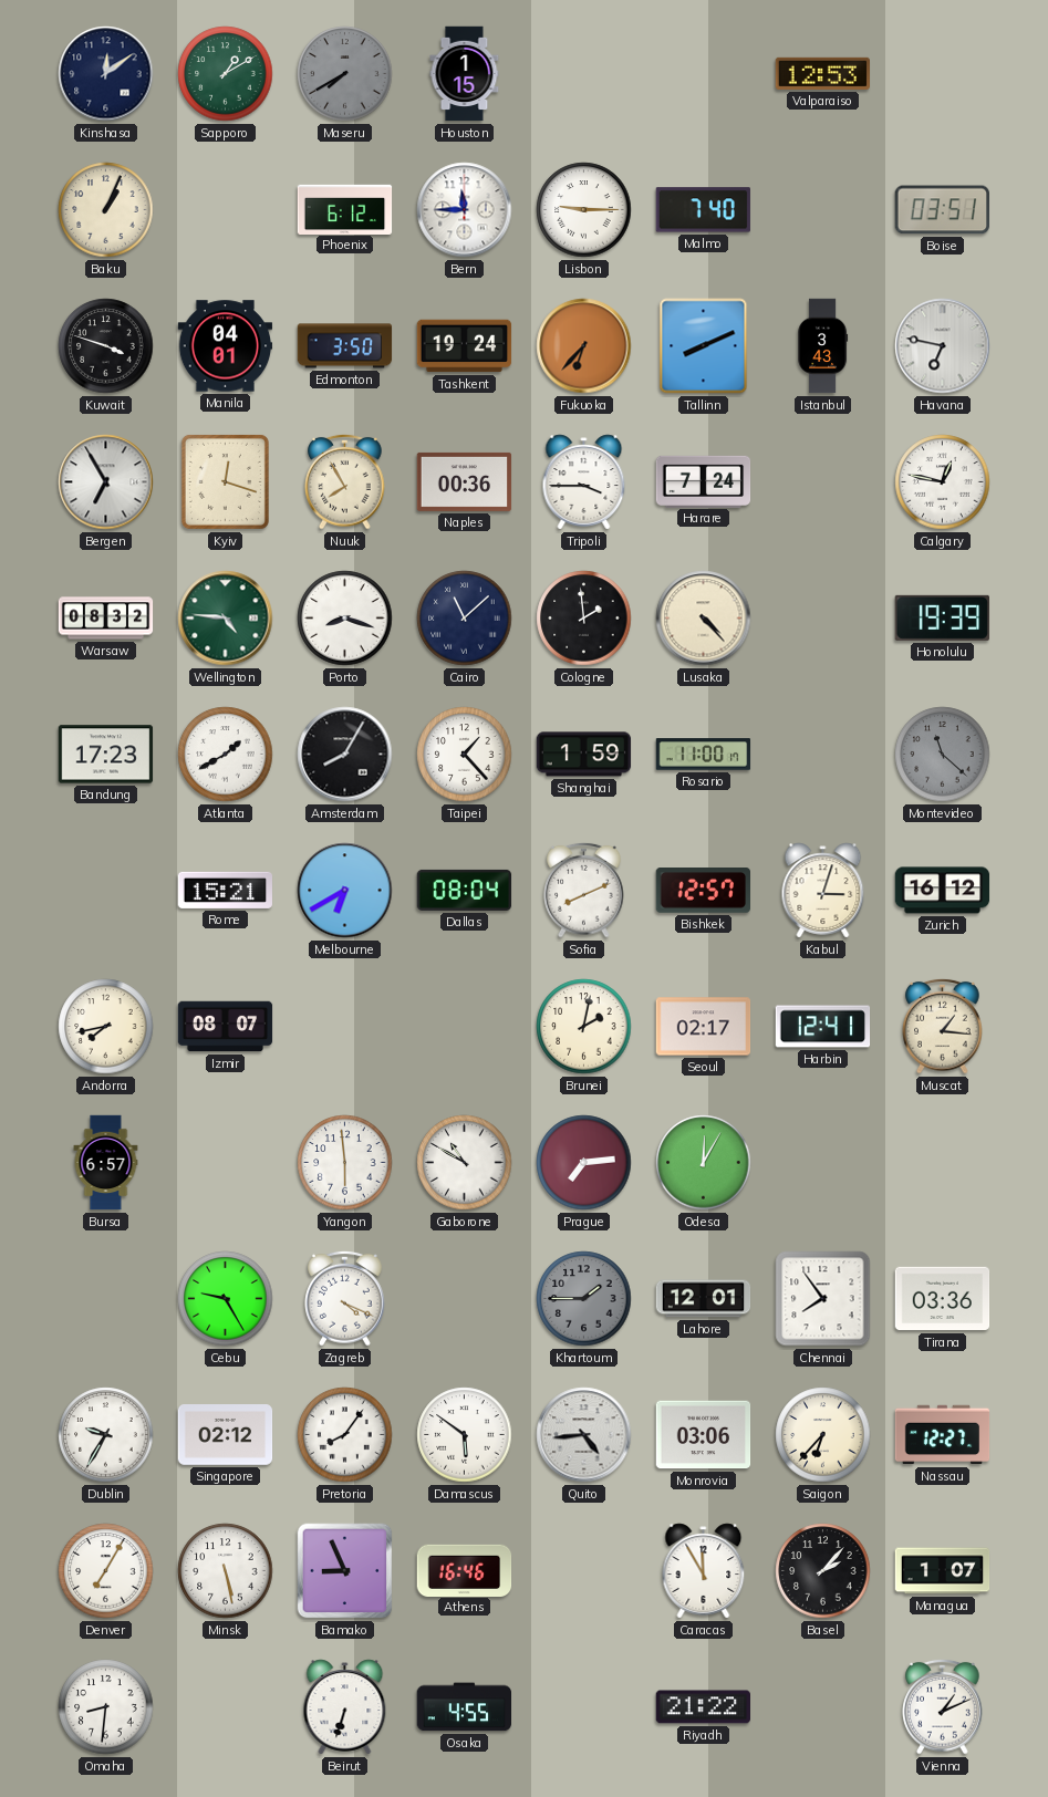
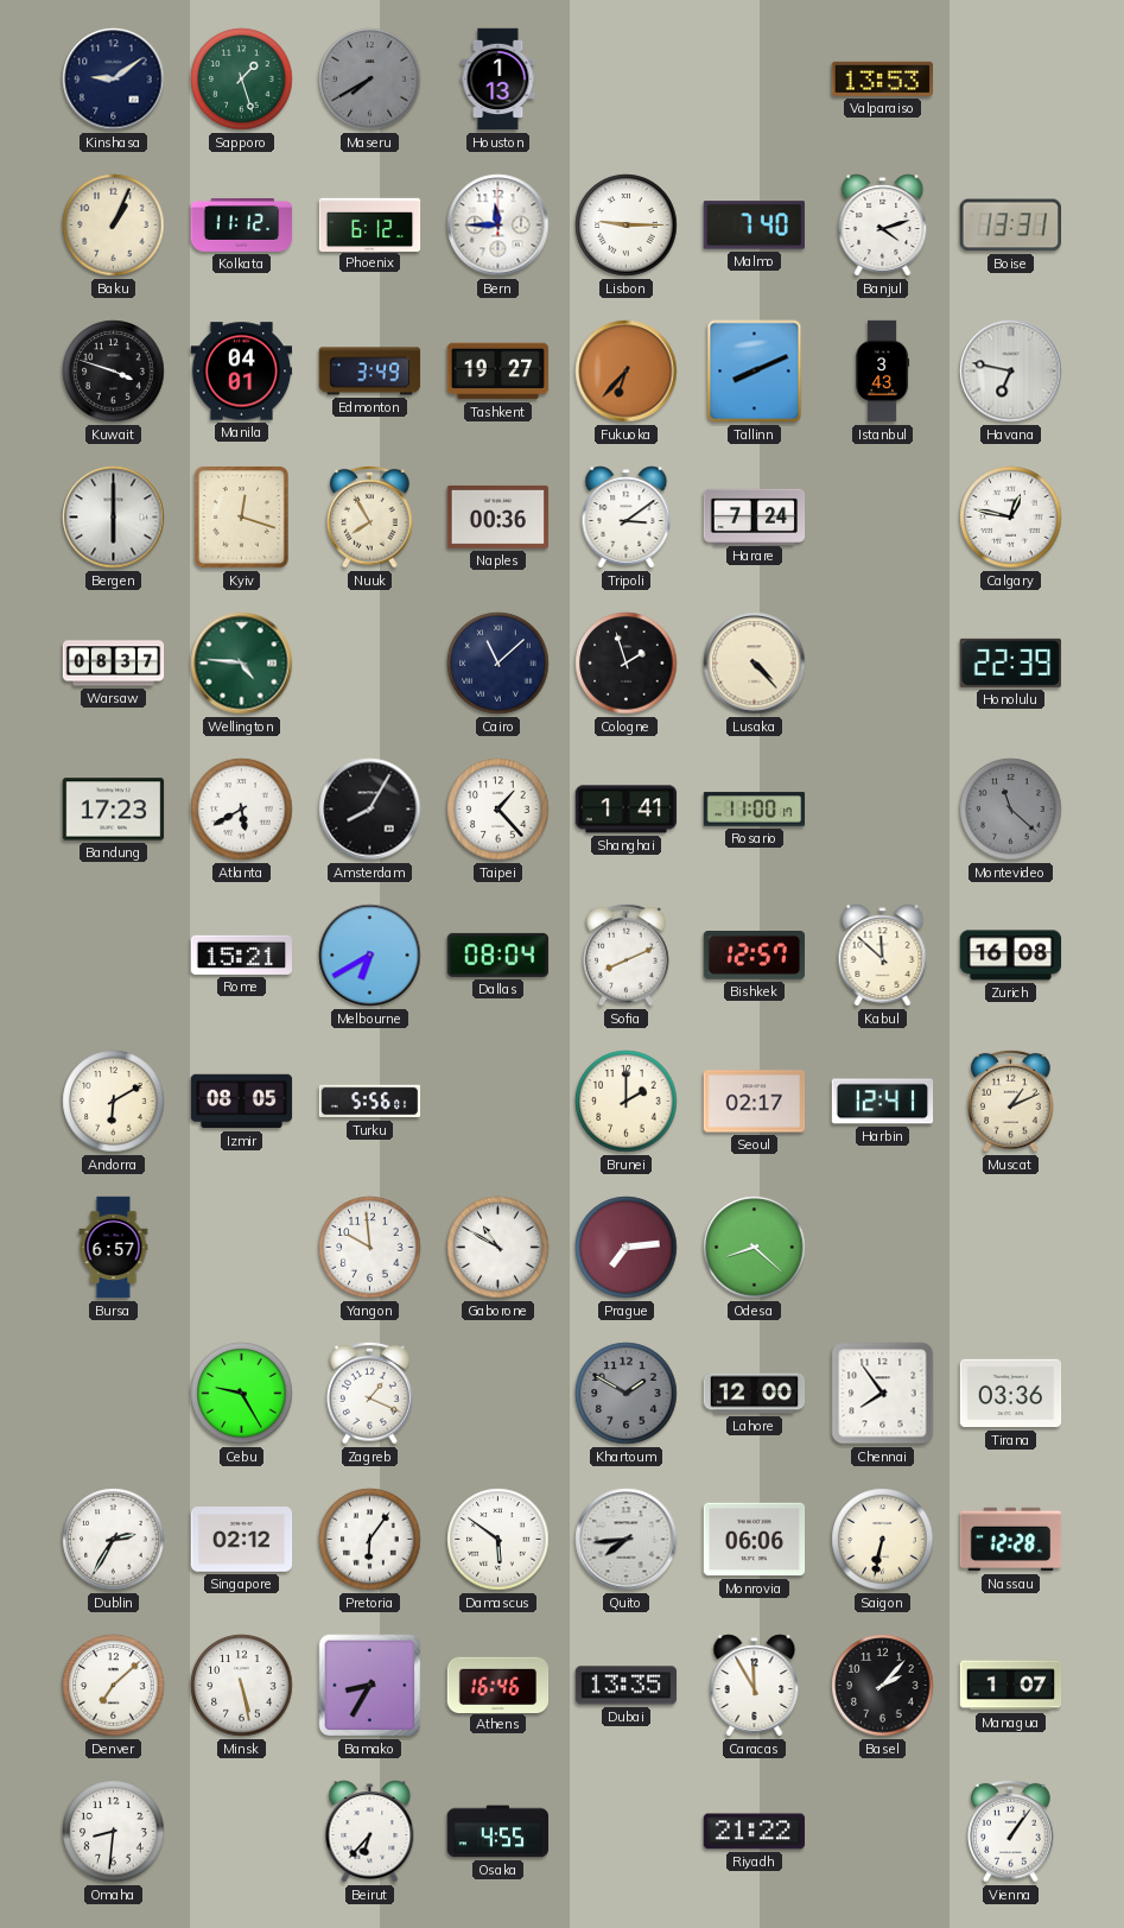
Kinshasa: 12:09 -> 9:09
Sapporo: 1:10 -> 1:27
Houston: 1:15 -> 1:13
Valparaiso: 12:53 -> 13:53
Kolkata: none -> 11:12
Banjul: none -> 4:12
Boise: 03:51 -> 13:31
Edmonton: 3:50 -> 3:49
Tashkent: 19:24 -> 19:27
Bergen: 6:55 -> 6:00
Tripoli: 3:45 -> 3:09
Warsaw: 08:32 -> 08:37
Porto: 8:18 -> none
Cologne: 1:59 -> 1:57
Honolulu: 19:39 -> 22:39
Atlanta: 1:40 -> 5:40
Shanghai: 1:59 -> 1:41
Kabul: 3:03 -> 11:52
Zurich: 16:12 -> 16:08
Andorra: 7:43 -> 6:10
Izmir: 08:07 -> 08:05
Turku: none -> 5:56
Brunei: 2:02 -> 2:00
Muscat: 1:16 -> 1:11
Yangon: 5:59 -> 9:59
Odesa: 12:05 -> 8:22
Zagreb: 4:19 -> 1:19
Khartoum: 1:45 -> 1:50
Lahore: 12:01 -> 12:00
Dublin: 9:35 -> 2:35
Pretoria: 8:06 -> 6:06
Quito: 4:44 -> 7:44
Monrovia: 03:06 -> 06:06
Saigon: 6:37 -> 6:32
Nassau: 12:27 -> 12:28
Denver: 7:05 -> 7:08
Bamako: 8:56 -> 8:35
Dubai: none -> 13:35
Beirut: 6:33 -> 6:37
Vienna: 1:11 -> 1:06
